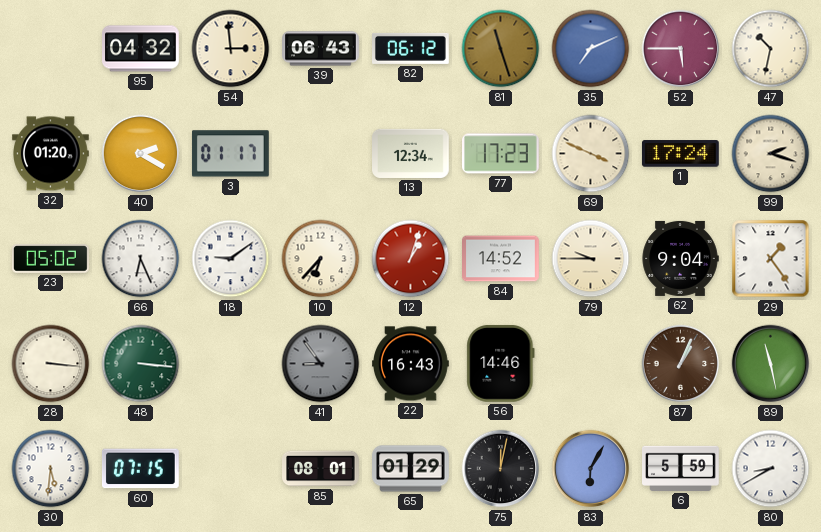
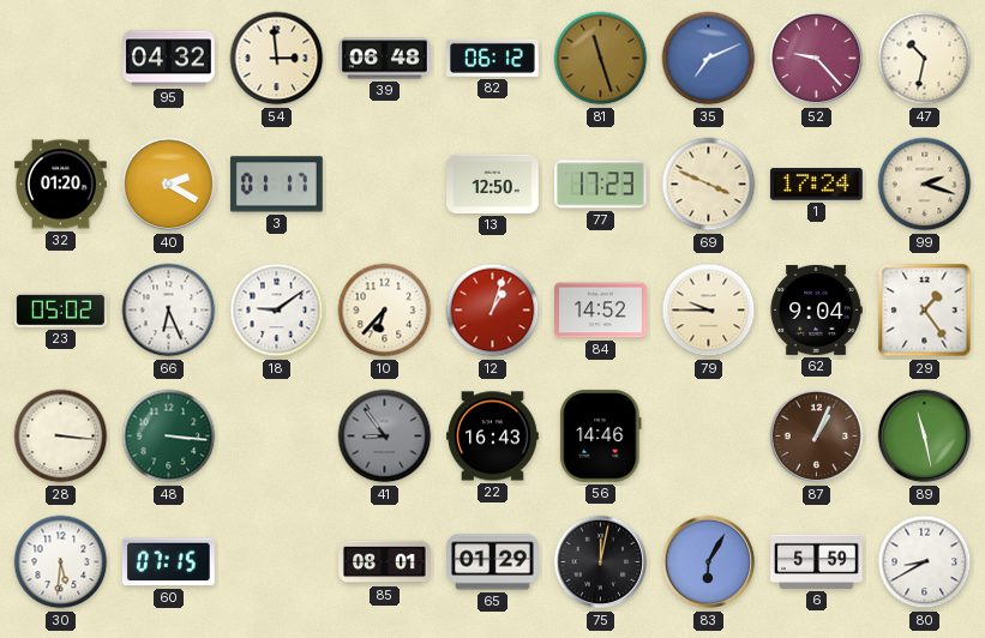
39: 06:43 -> 06:48
52: 5:45 -> 9:23
13: 12:34 -> 12:50
